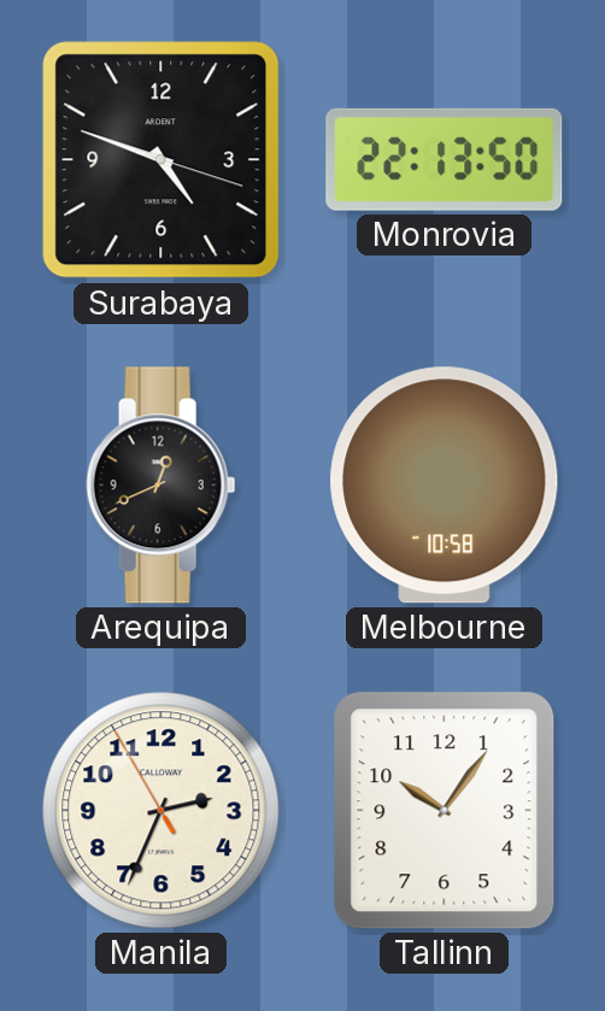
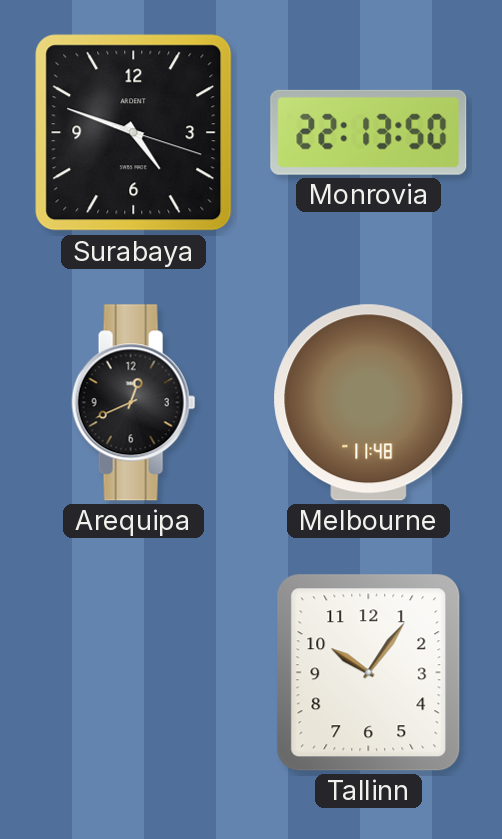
Melbourne: 10:58 -> 11:48
Manila: 2:33 -> none
